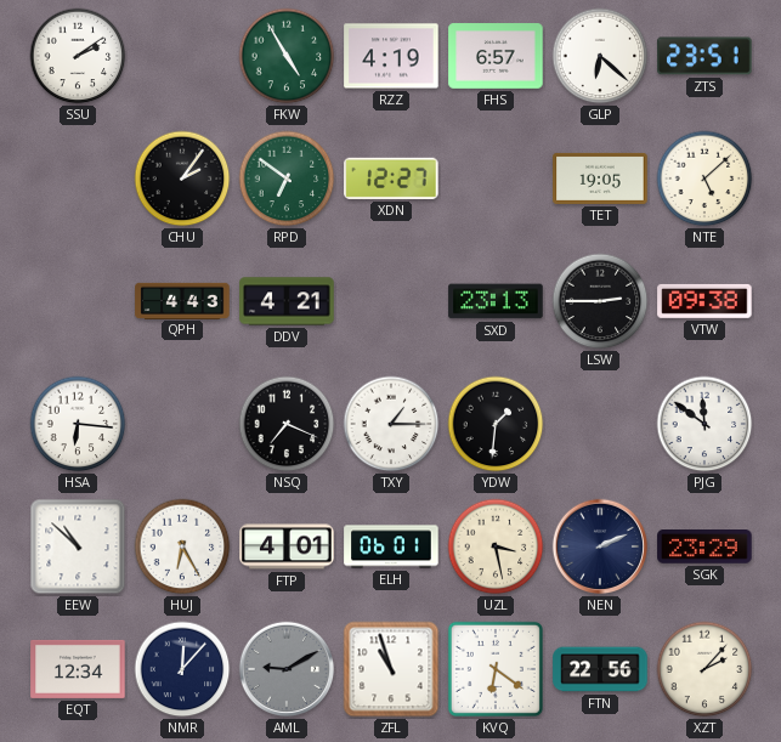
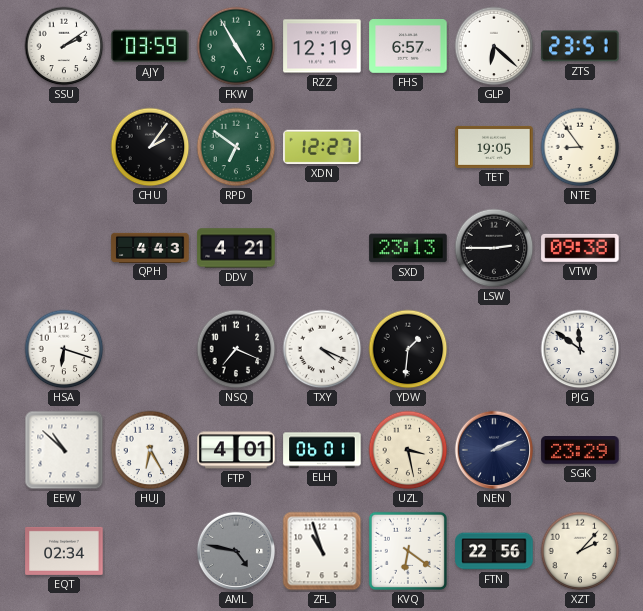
AJY: none -> 03:59
RZZ: 4:19 -> 12:19
NTE: 5:08 -> 8:54
HSA: 6:16 -> 6:18
TXY: 1:15 -> 4:19
EQT: 12:34 -> 02:34
NMR: 12:07 -> none
AML: 9:10 -> 4:47
